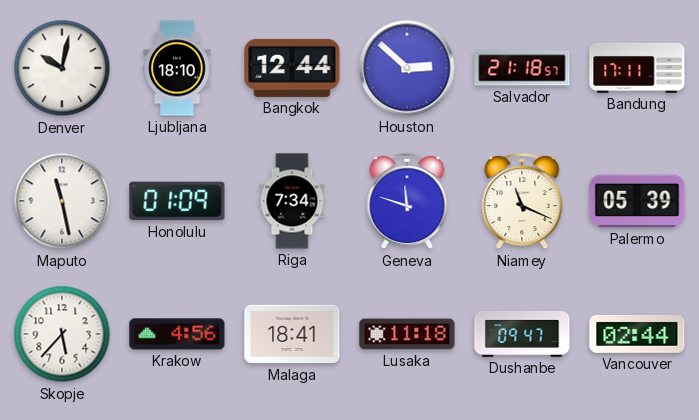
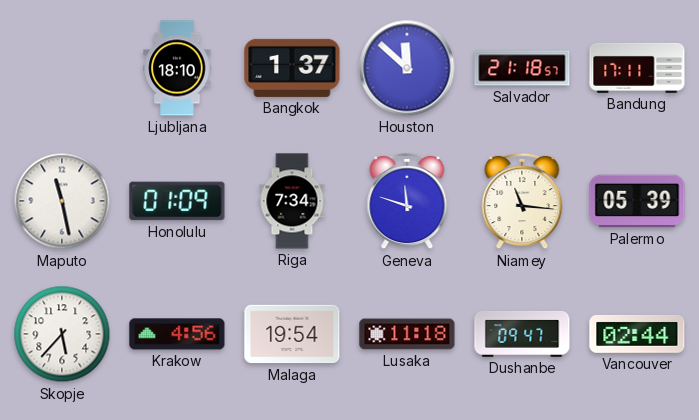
Denver: 10:02 -> none
Bangkok: 12:44 -> 1:37
Houston: 2:52 -> 11:52
Niamey: 11:19 -> 11:16
Malaga: 18:41 -> 19:54
